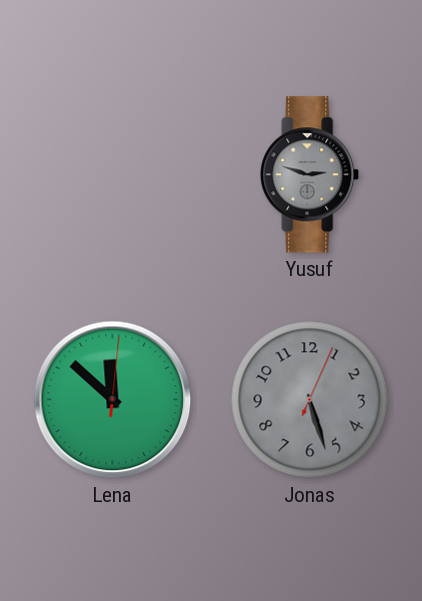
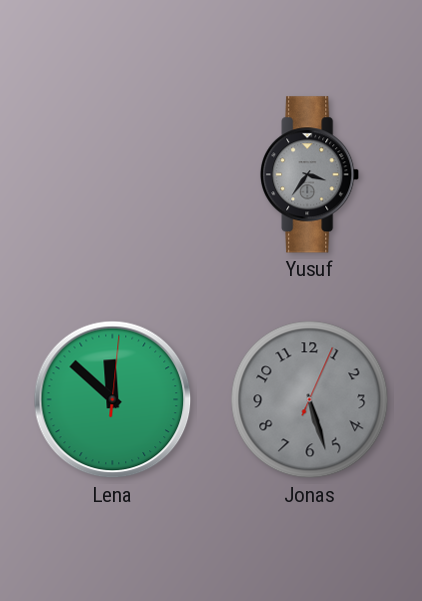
Yusuf: 2:48 -> 3:36
